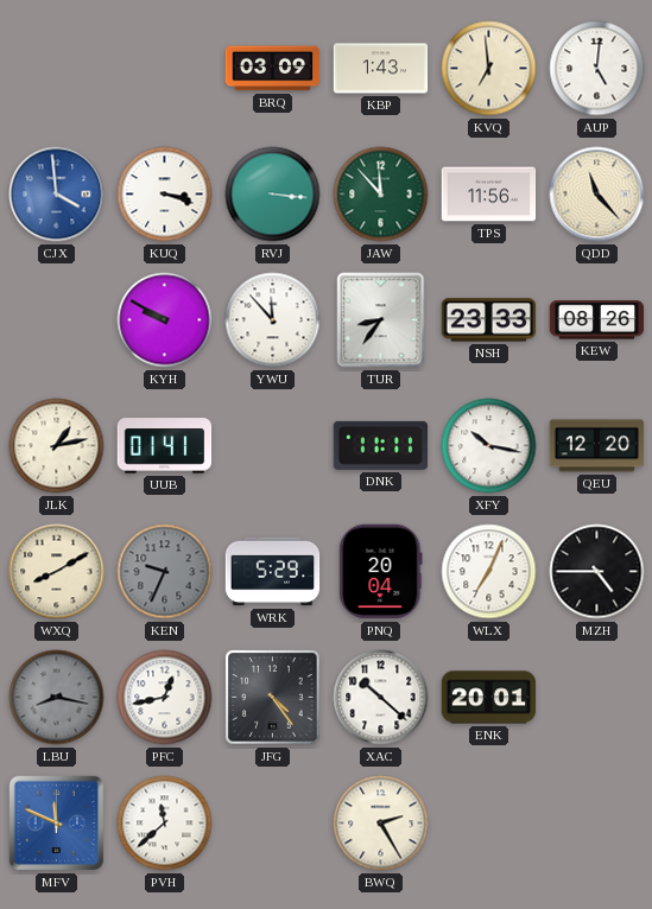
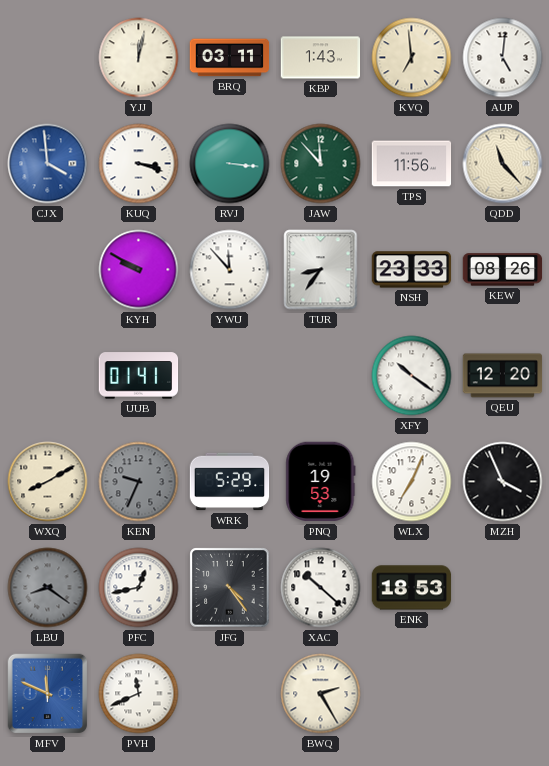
YJJ: none -> 12:02
BRQ: 03:09 -> 03:11
JLK: 1:13 -> none
DNK: 11:11 -> none
XFY: 10:17 -> 10:21
PNQ: 20:04 -> 19:53
MZH: 4:45 -> 3:56
LBU: 8:17 -> 8:21
ENK: 20:01 -> 18:53
PVH: 11:38 -> 11:41
